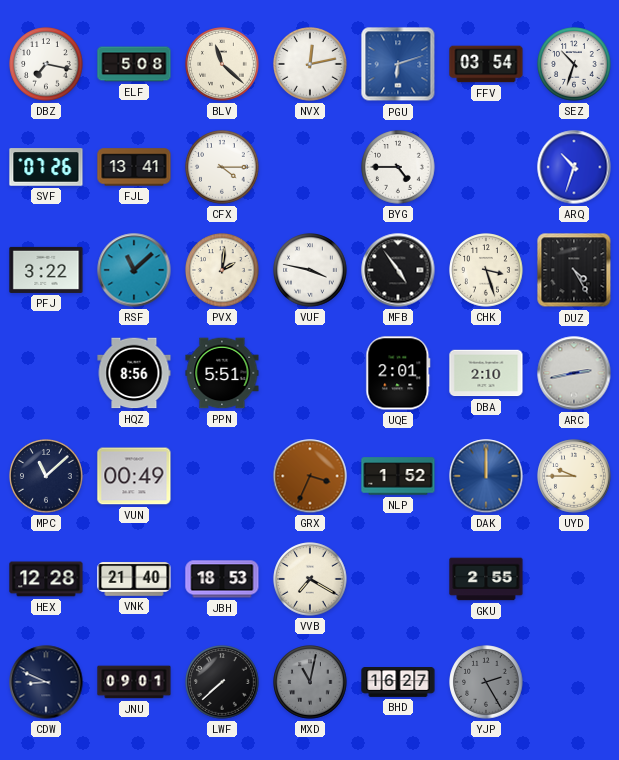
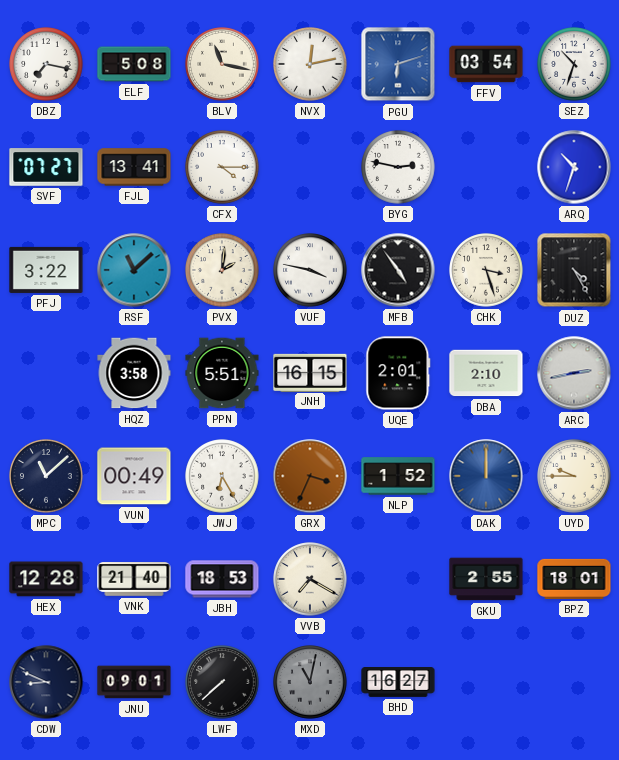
BLV: 11:22 -> 11:17
SVF: 07:26 -> 07:27
BYG: 4:45 -> 2:47
HQZ: 8:56 -> 3:58
JNH: none -> 16:15
JWJ: none -> 6:25
BPZ: none -> 18:01
YJP: 2:25 -> none
